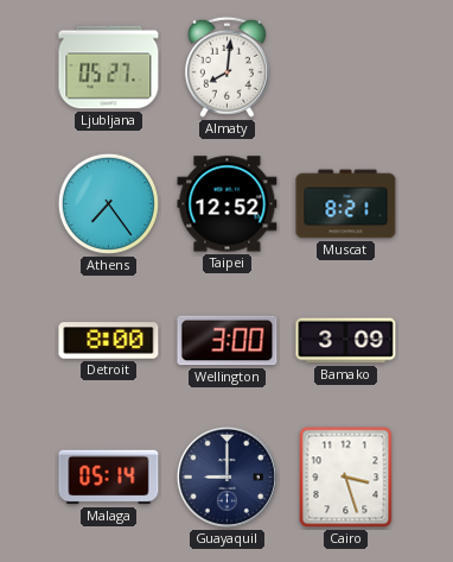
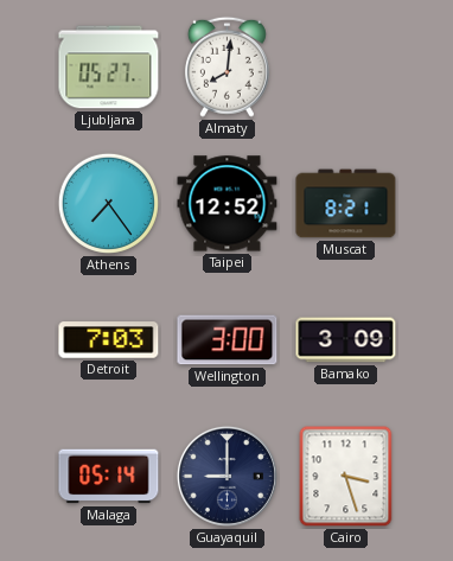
Detroit: 8:00 -> 7:03
